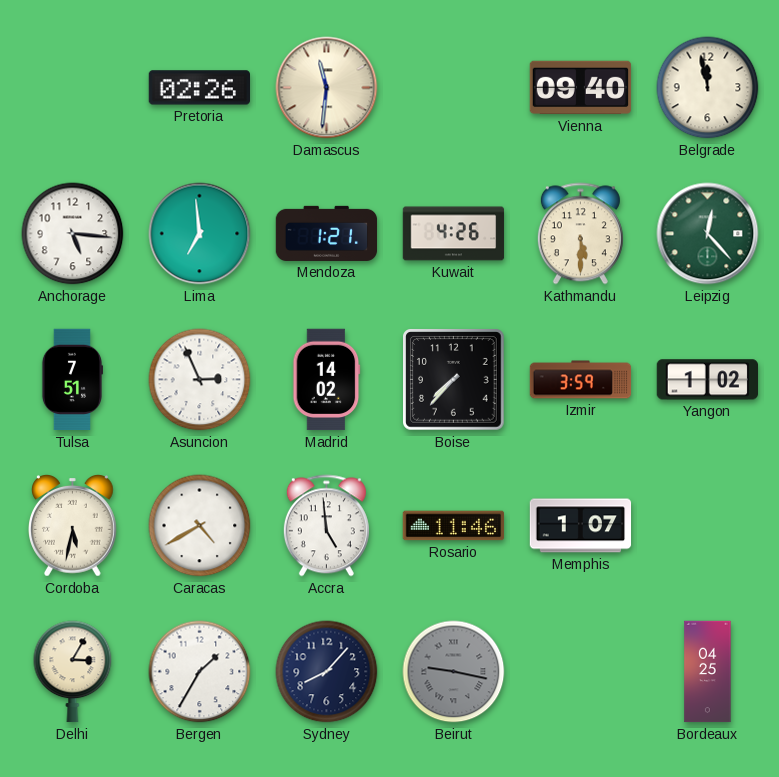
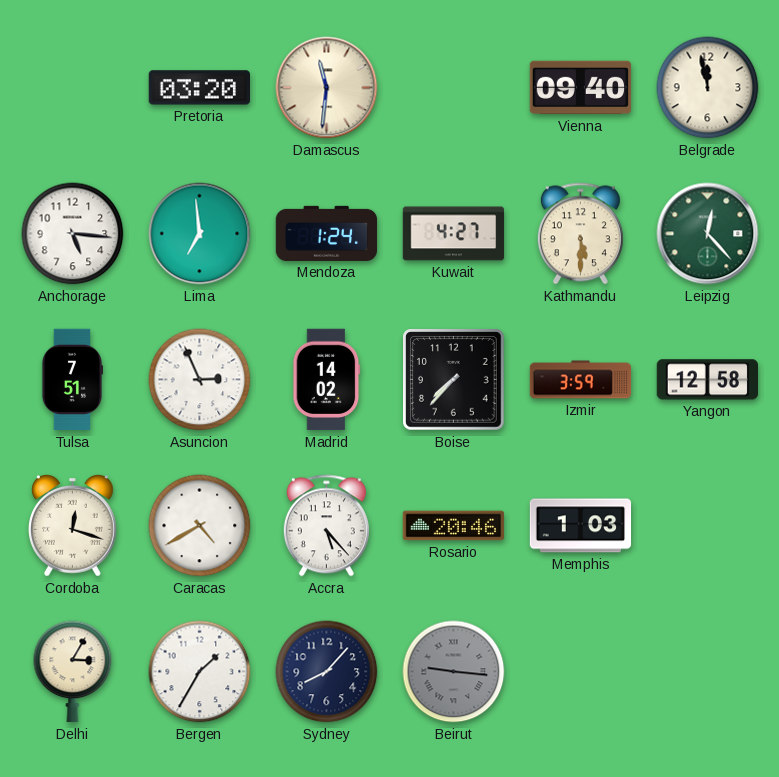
Pretoria: 02:26 -> 03:20
Mendoza: 1:21 -> 1:24
Kuwait: 4:26 -> 4:27
Yangon: 1:02 -> 12:58
Cordoba: 5:32 -> 12:18
Accra: 4:59 -> 5:23
Rosario: 11:46 -> 20:46
Memphis: 1:07 -> 1:03
Beirut: 9:17 -> 9:16
Bordeaux: 04:25 -> none
